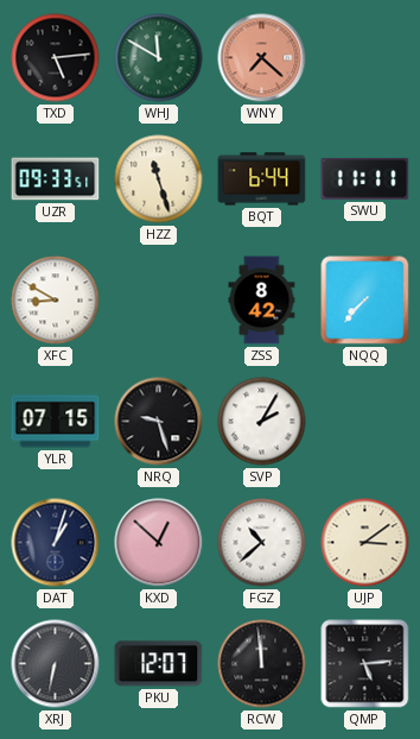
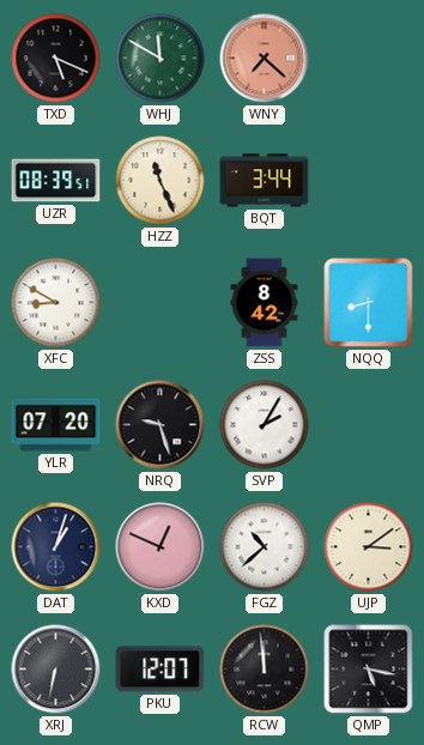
TXD: 5:14 -> 5:19
UZR: 09:33 -> 08:39
HZZ: 11:27 -> 11:26
BQT: 6:44 -> 3:44
SWU: 11:11 -> none
NQQ: 7:37 -> 8:30
YLR: 07:15 -> 07:20
KXD: 12:52 -> 12:49
QMP: 5:14 -> 5:17
